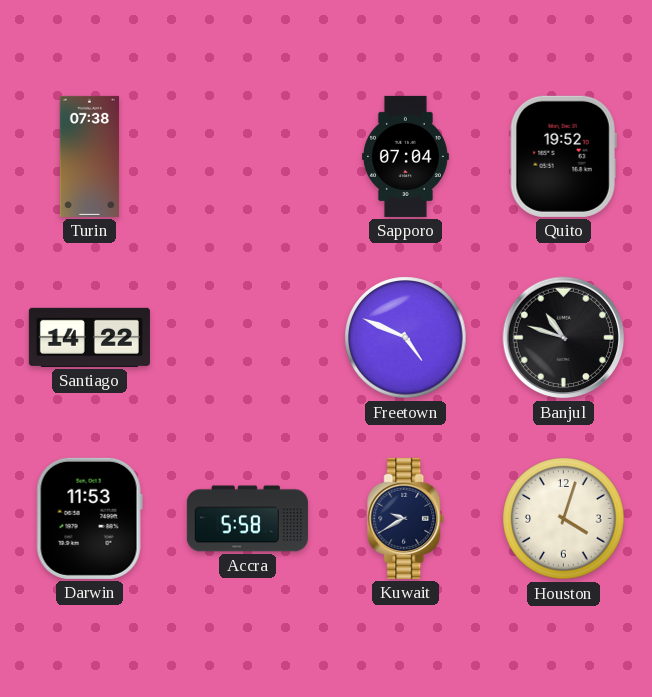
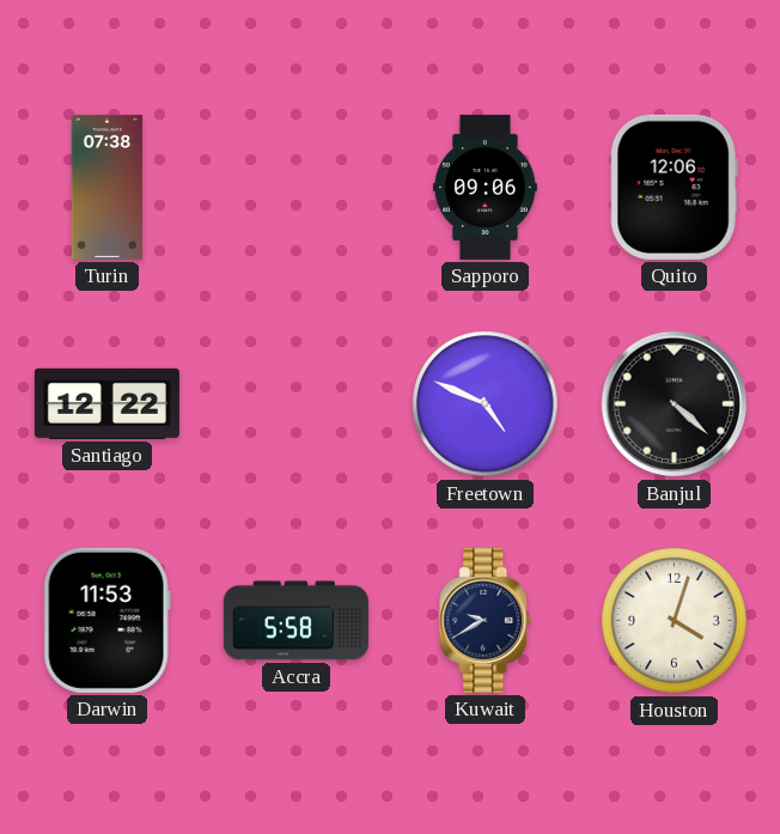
Sapporo: 07:04 -> 09:06
Quito: 19:52 -> 12:06
Santiago: 14:22 -> 12:22
Banjul: 10:48 -> 4:22
